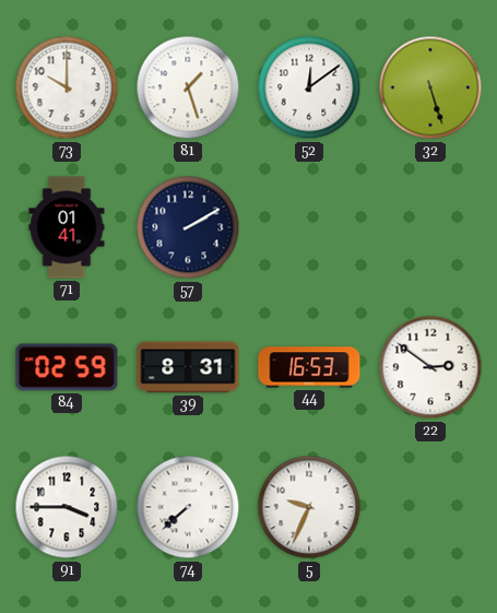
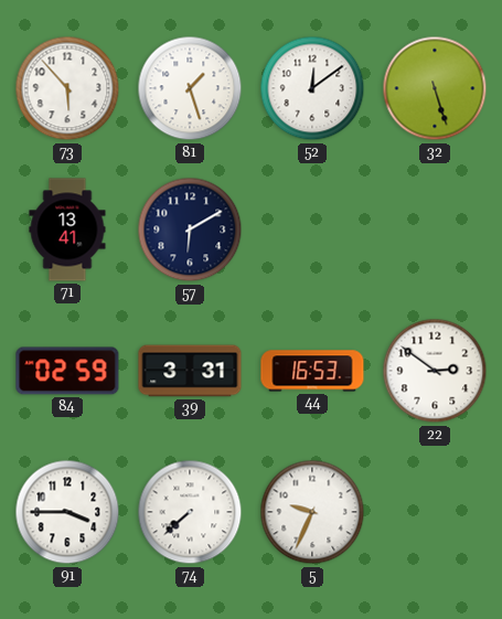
73: 10:00 -> 5:53
71: 01:41 -> 13:41
57: 2:10 -> 6:10
39: 8:31 -> 3:31
